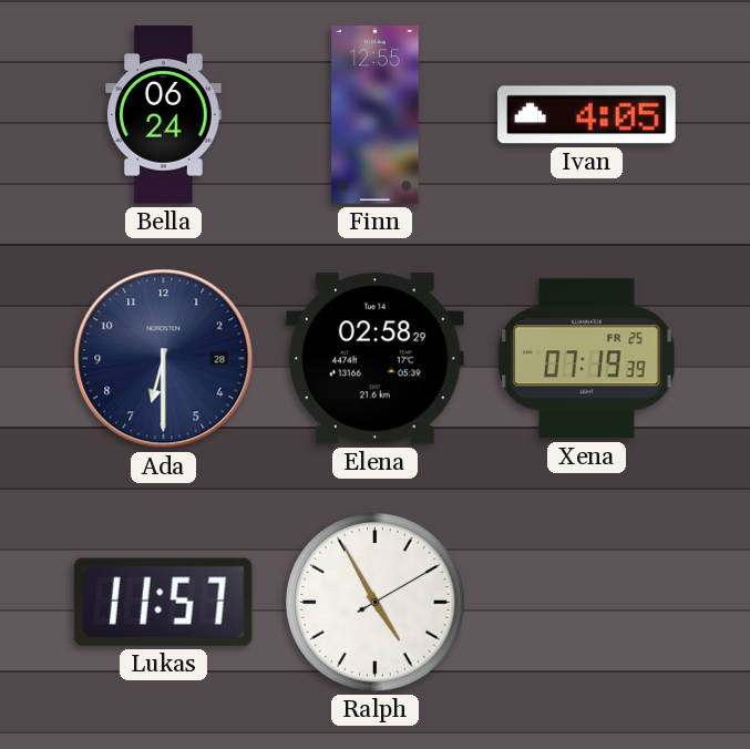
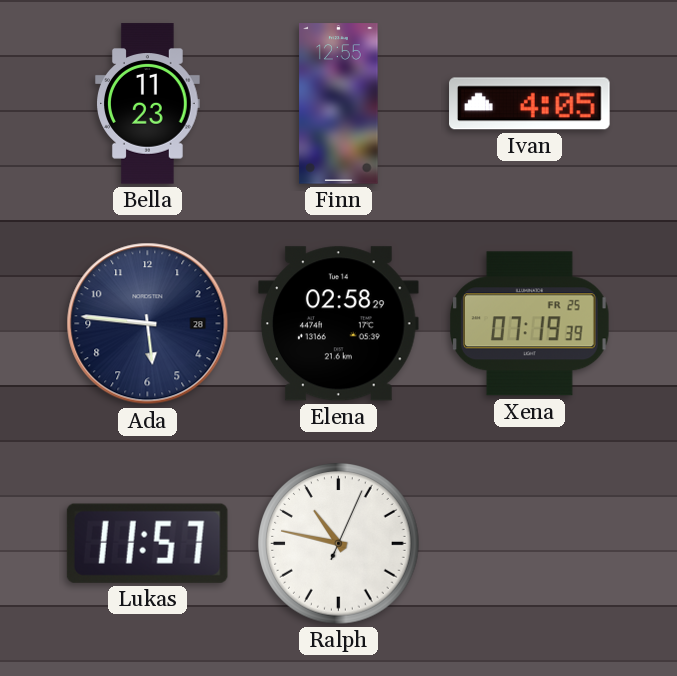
Bella: 06:24 -> 11:23
Ada: 6:30 -> 5:46
Ralph: 4:55 -> 10:47
